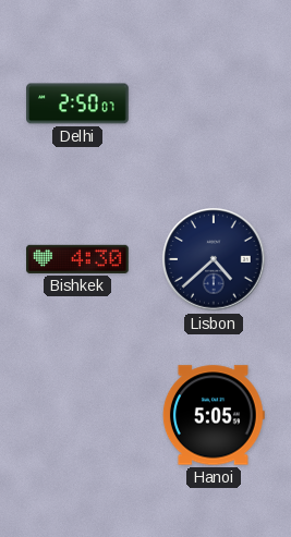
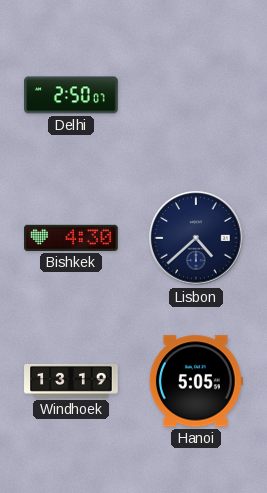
Windhoek: none -> 13:19
